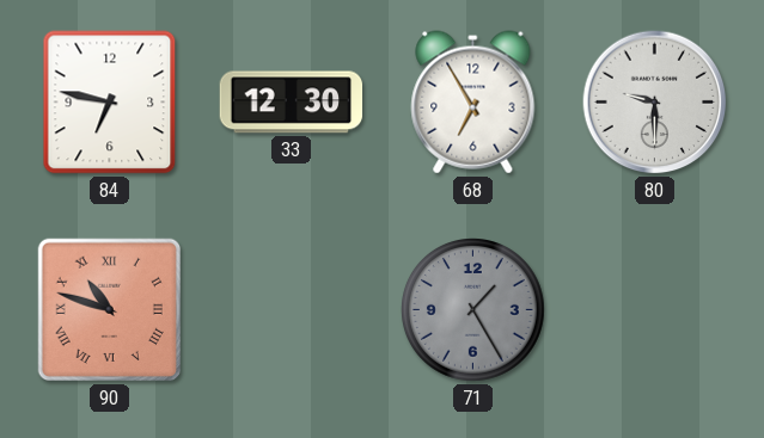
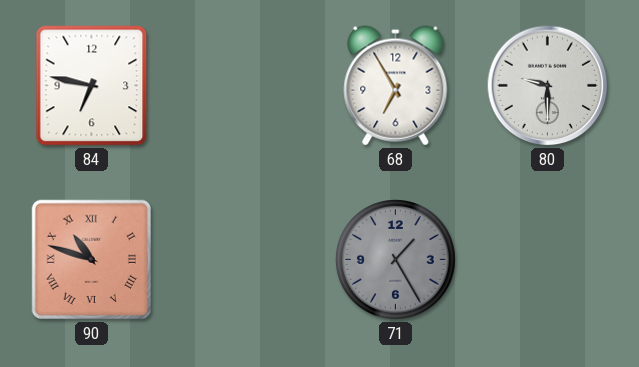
33: 12:30 -> none
